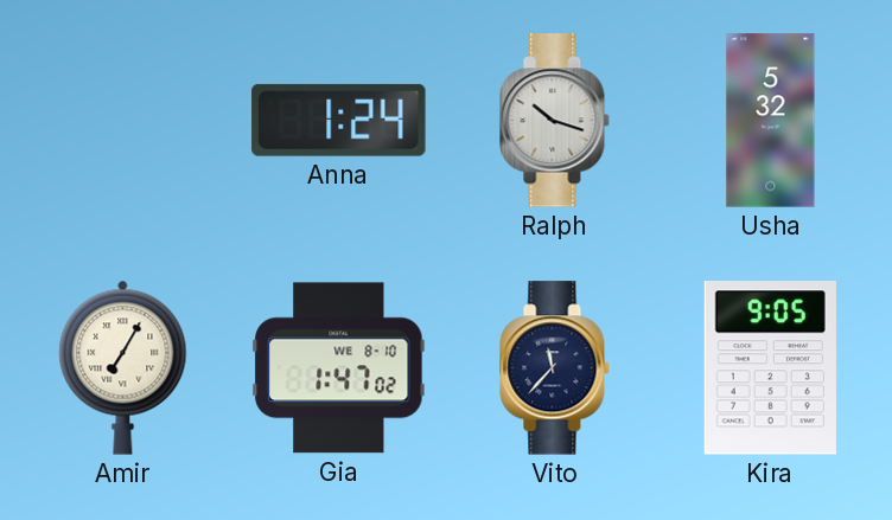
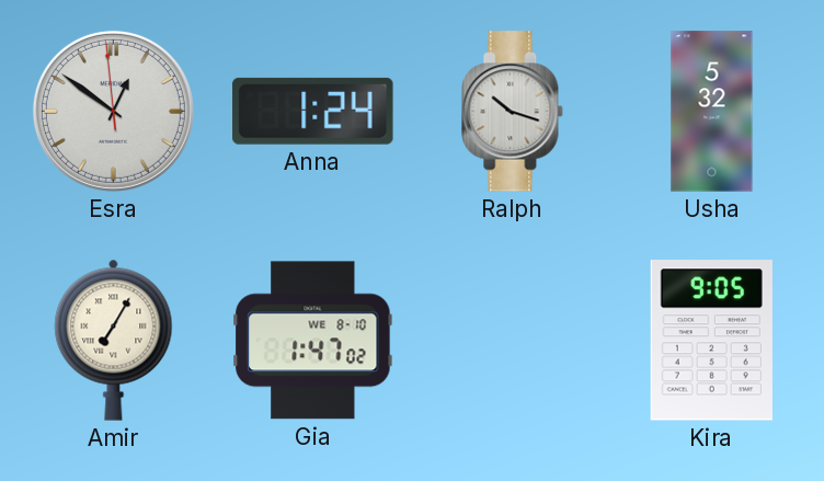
Esra: none -> 12:50
Vito: 11:37 -> none
